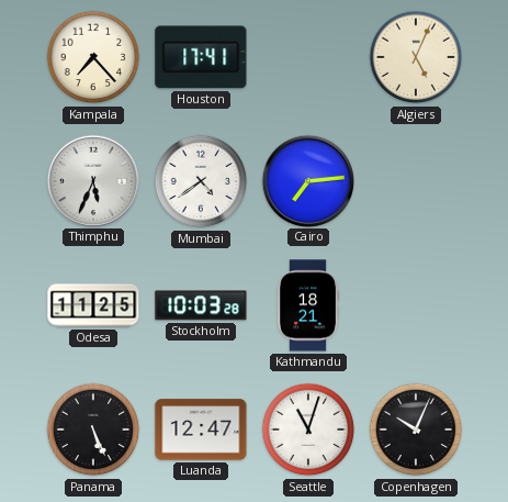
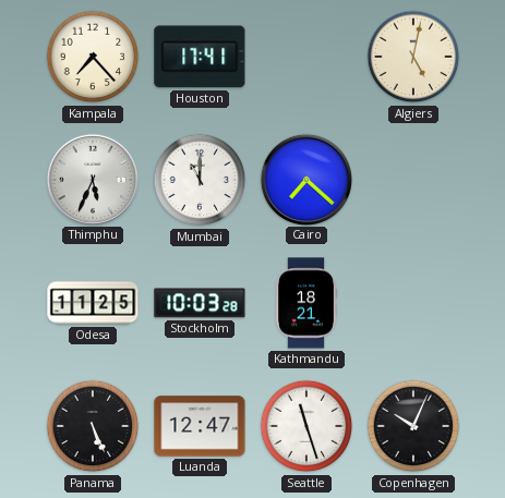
Algiers: 5:04 -> 5:02
Mumbai: 4:39 -> 11:00
Cairo: 7:14 -> 7:22
Seattle: 11:03 -> 11:27
